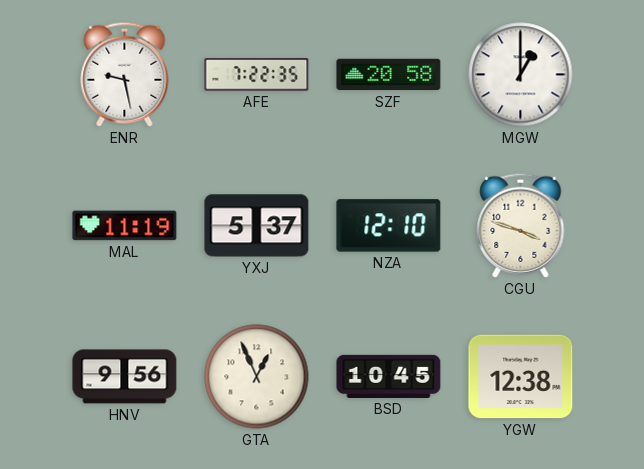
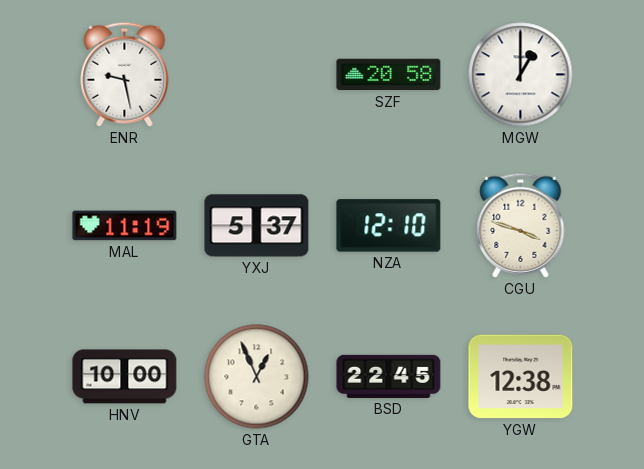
AFE: 7:22 -> none
HNV: 9:56 -> 10:00
BSD: 10:45 -> 22:45
